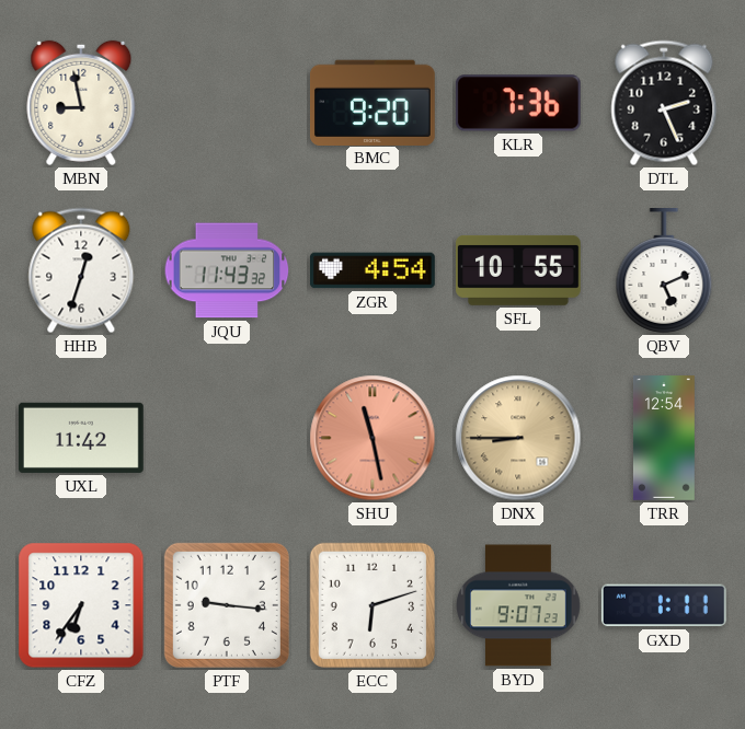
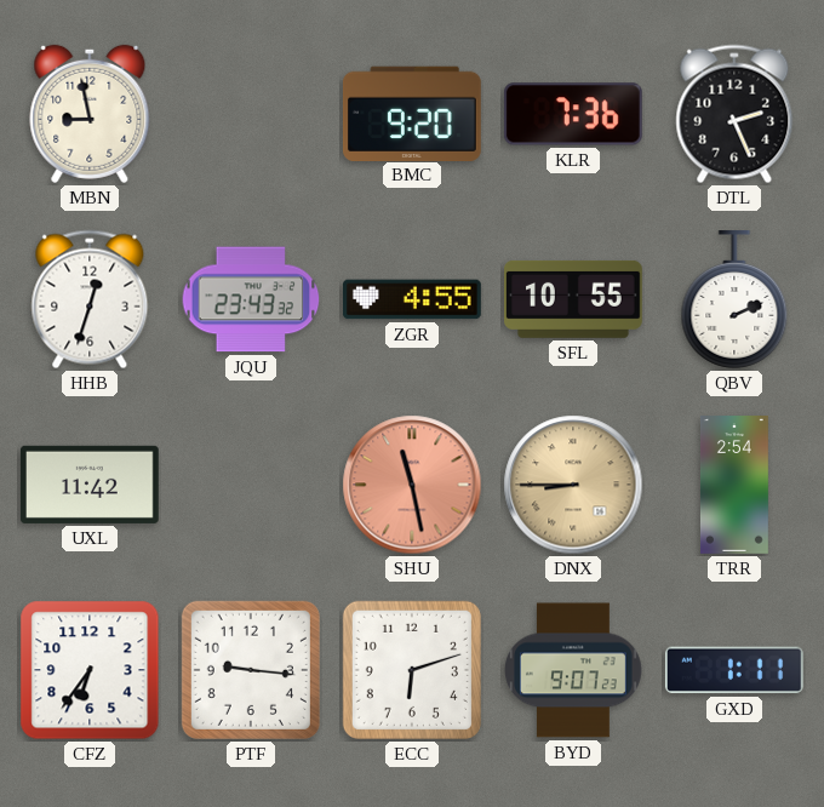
JQU: 11:43 -> 23:43
ZGR: 4:54 -> 4:55
QBV: 5:11 -> 2:11
TRR: 12:54 -> 2:54
